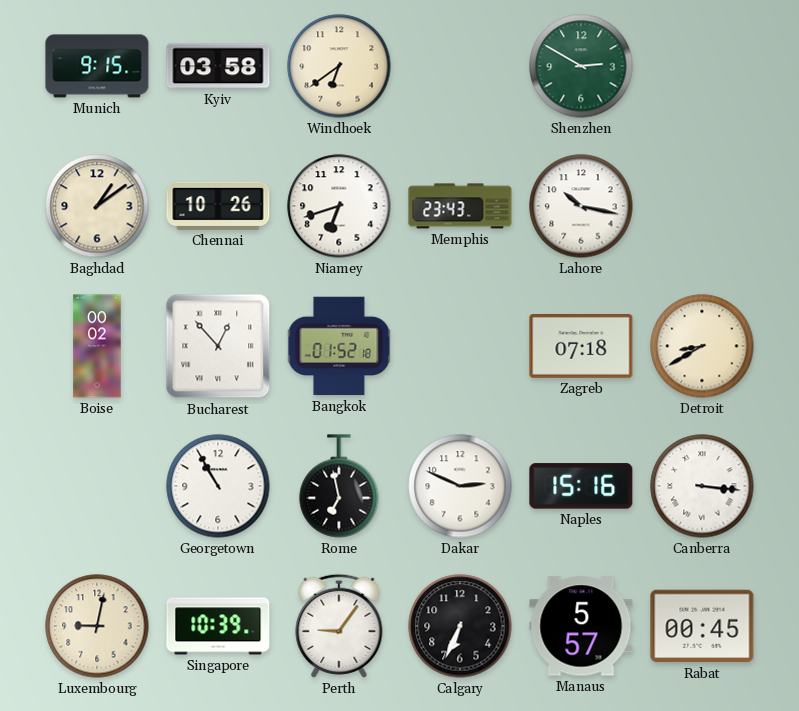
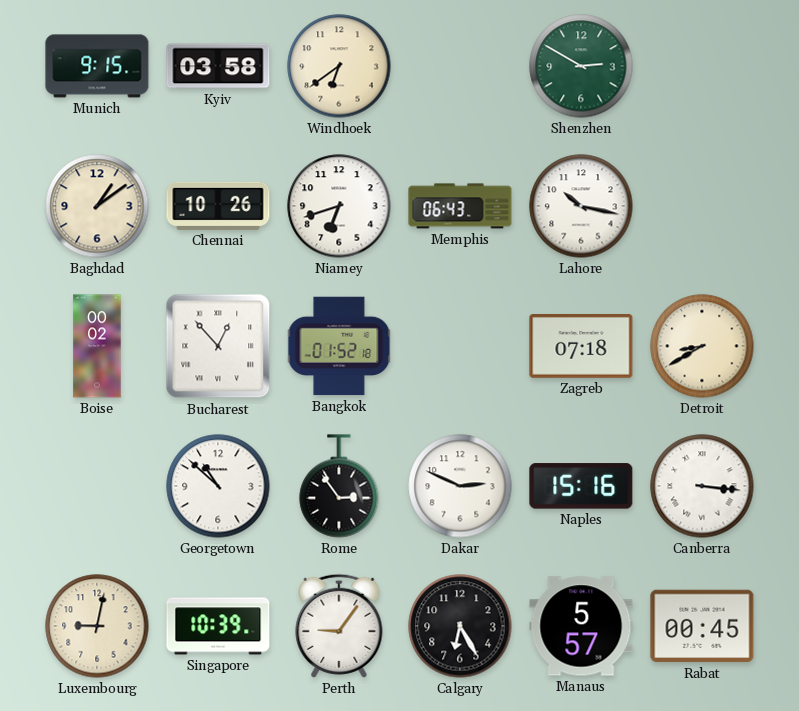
Memphis: 23:43 -> 06:43
Georgetown: 10:55 -> 10:52
Rome: 6:58 -> 2:54
Calgary: 6:34 -> 6:25
